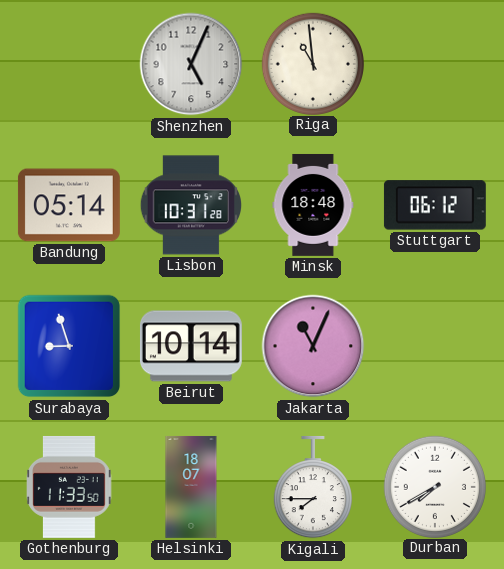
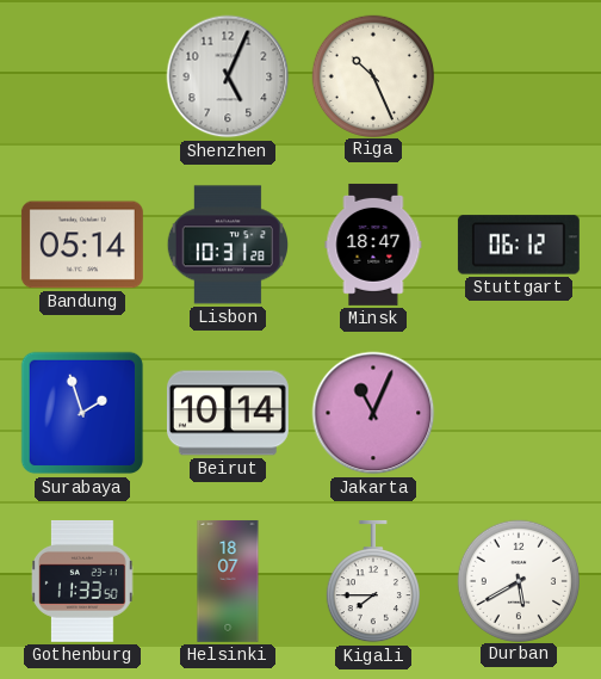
Riga: 10:59 -> 10:26
Minsk: 18:48 -> 18:47
Surabaya: 8:57 -> 1:57
Durban: 7:40 -> 5:40
